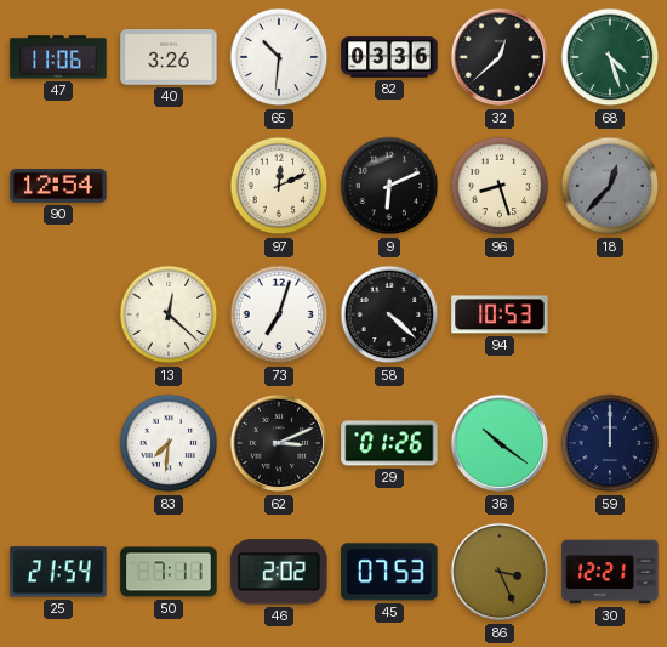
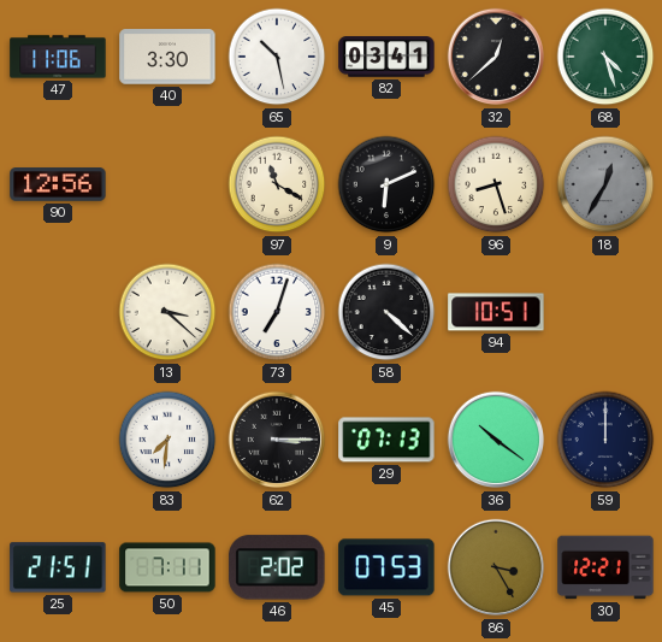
40: 3:26 -> 3:30
65: 10:31 -> 10:28
82: 03:36 -> 03:41
90: 12:54 -> 12:56
97: 12:11 -> 11:20
18: 12:37 -> 12:35
13: 12:22 -> 3:22
94: 10:53 -> 10:51
62: 3:11 -> 3:15
29: 01:26 -> 07:13
25: 21:54 -> 21:51
86: 3:26 -> 3:25
